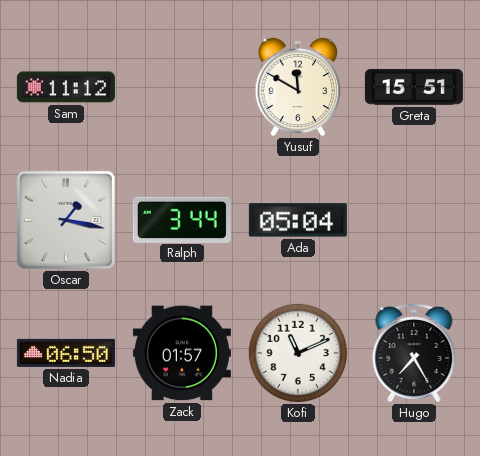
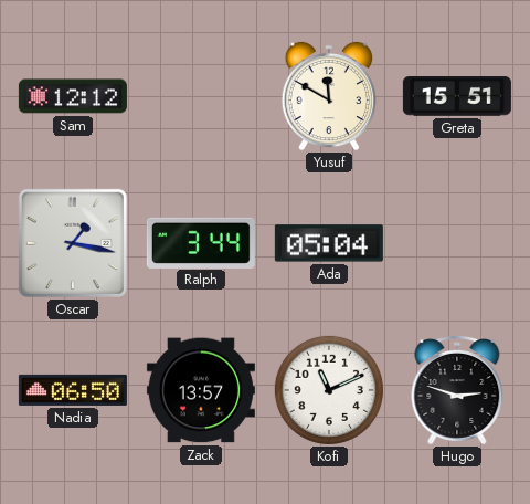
Sam: 11:12 -> 12:12
Zack: 01:57 -> 13:57
Hugo: 7:25 -> 2:48
